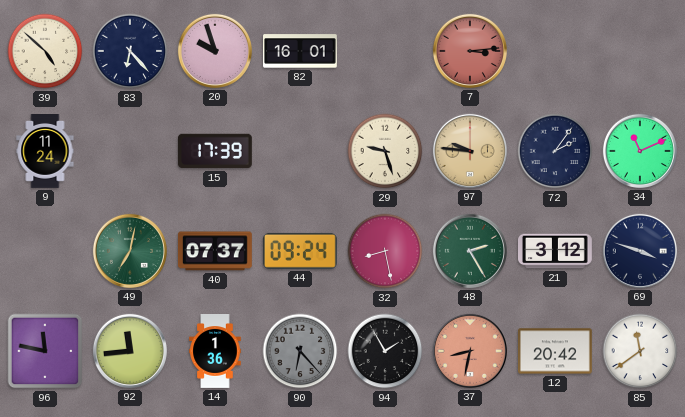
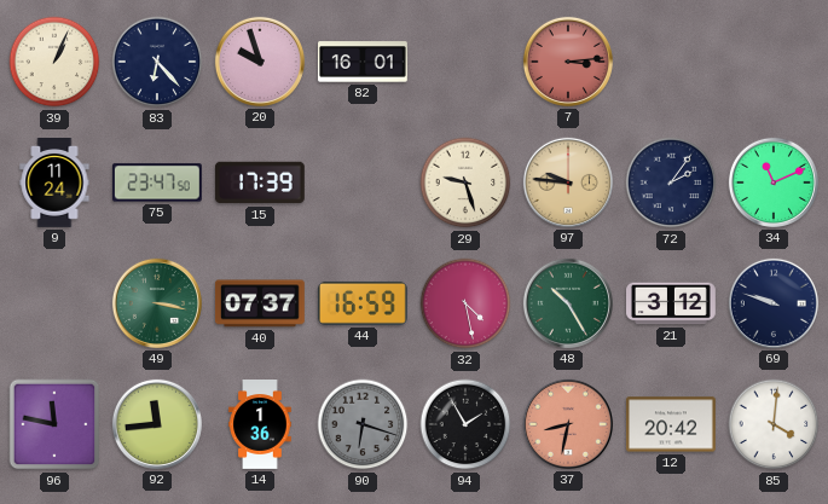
39: 4:52 -> 1:04
75: none -> 23:47
49: 7:02 -> 3:17
44: 09:24 -> 16:59
32: 8:28 -> 4:28
48: 2:25 -> 10:25
69: 3:48 -> 9:48
90: 6:23 -> 6:18
85: 11:39 -> 4:01
